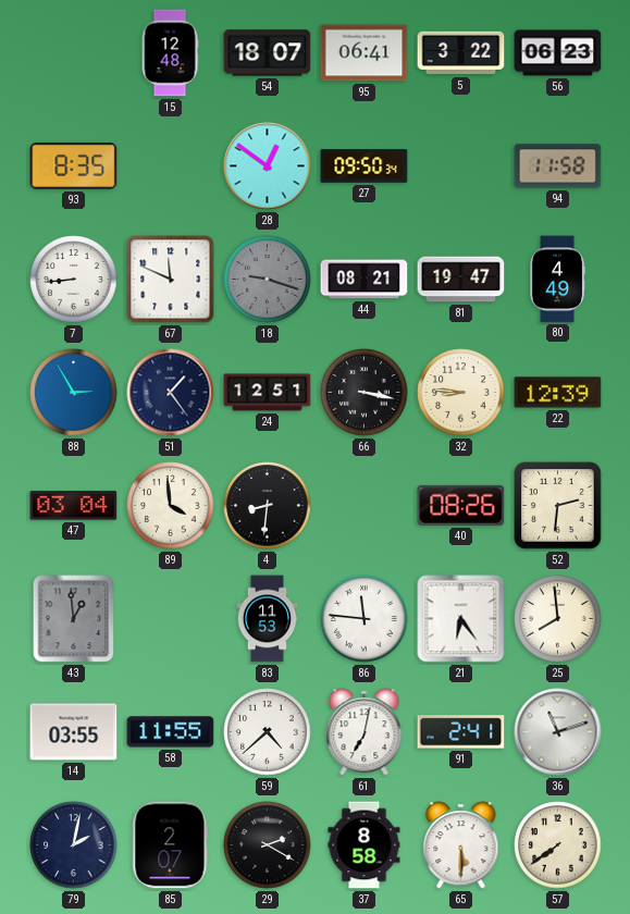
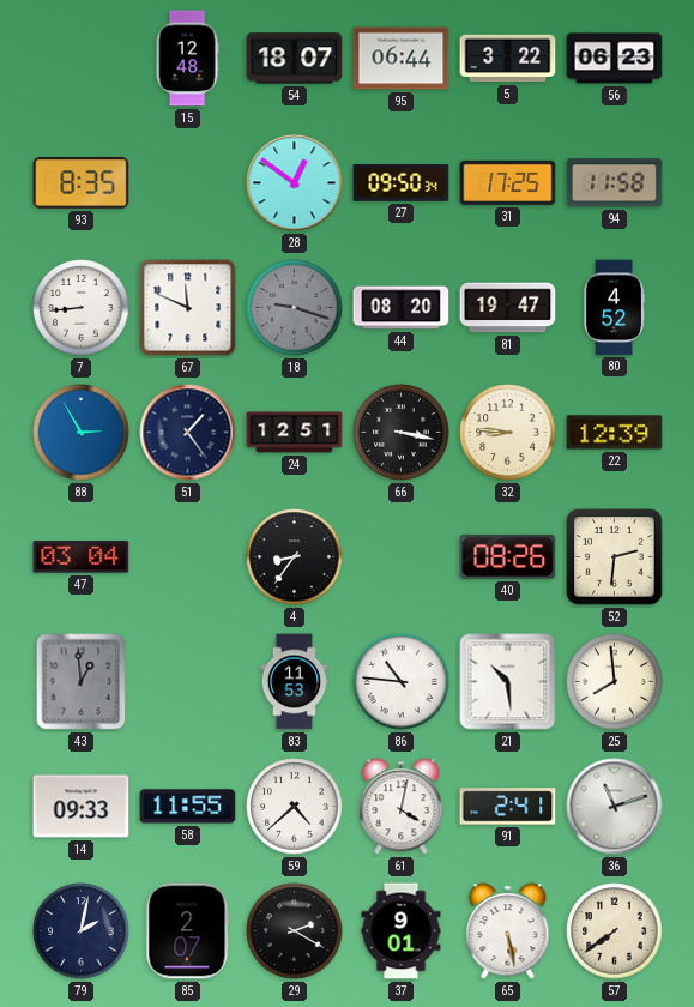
95: 06:41 -> 06:44
31: none -> 17:25
44: 08:21 -> 08:20
80: 4:49 -> 4:52
89: 3:59 -> none
4: 8:31 -> 8:36
86: 11:46 -> 10:46
21: 6:24 -> 10:29
14: 03:55 -> 09:33
61: 7:02 -> 4:02
37: 8:58 -> 9:01
65: 5:30 -> 5:28
